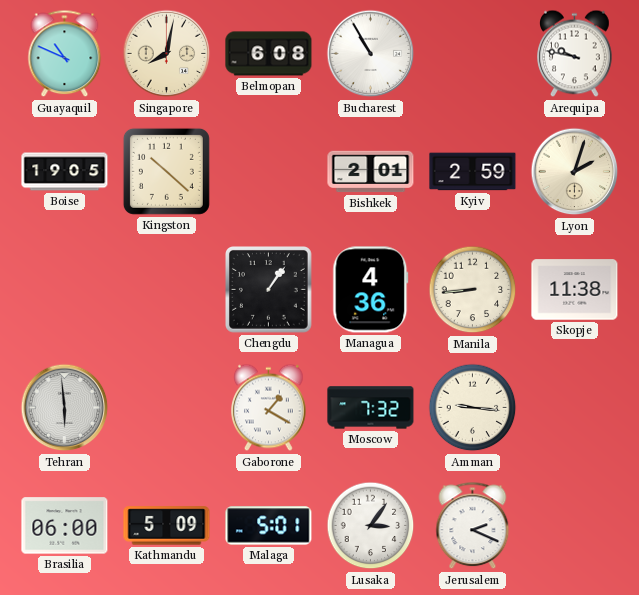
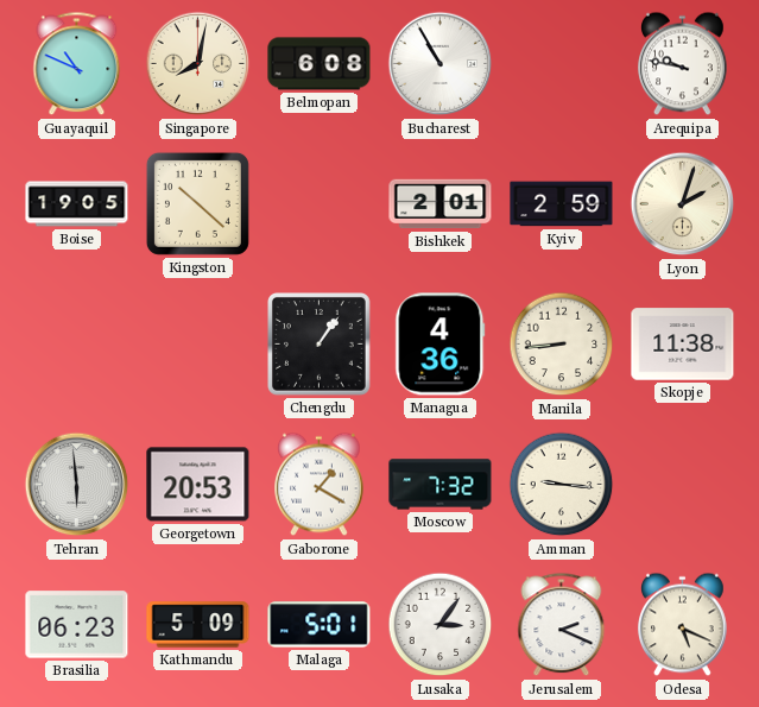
Georgetown: none -> 20:53
Brasilia: 06:00 -> 06:23
Odesa: none -> 5:19
